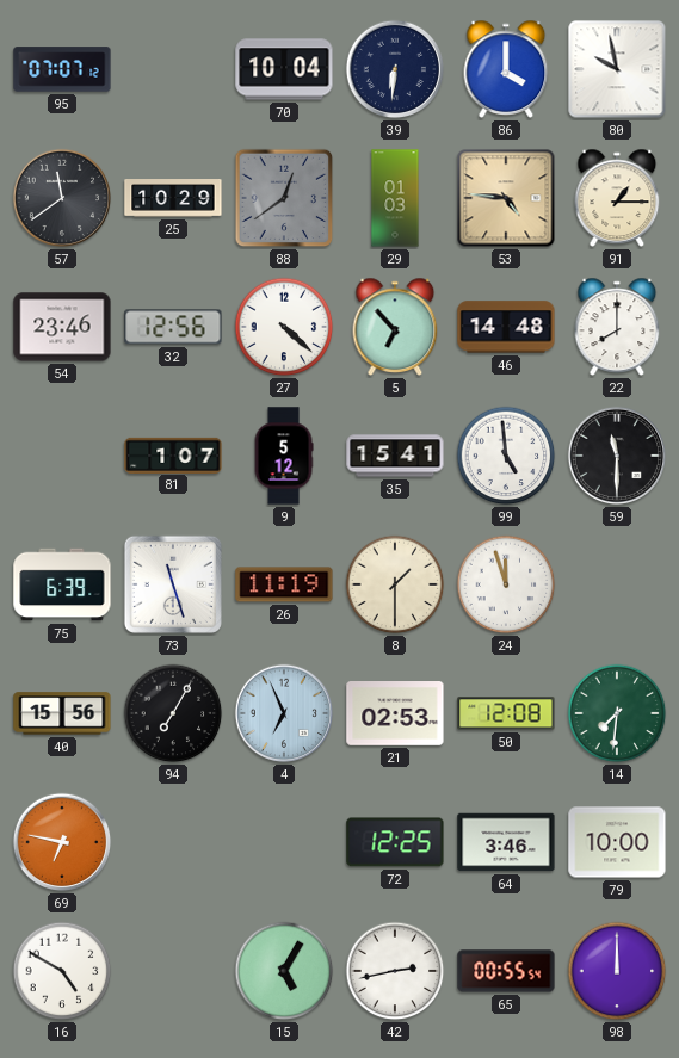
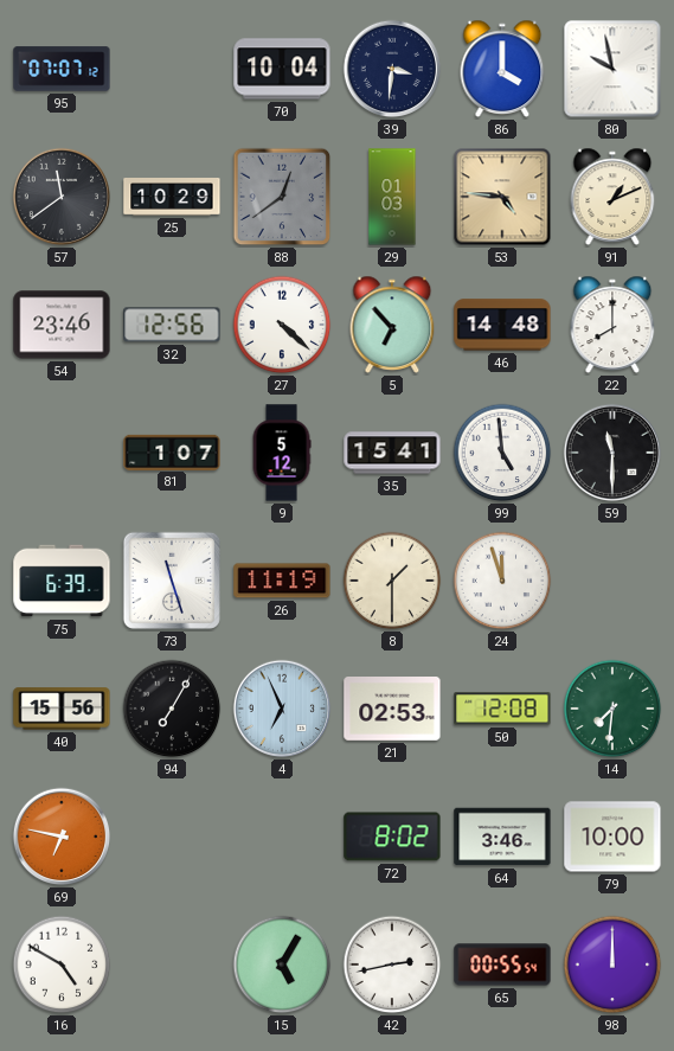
39: 6:31 -> 3:31
91: 1:15 -> 1:11
72: 12:25 -> 8:02
